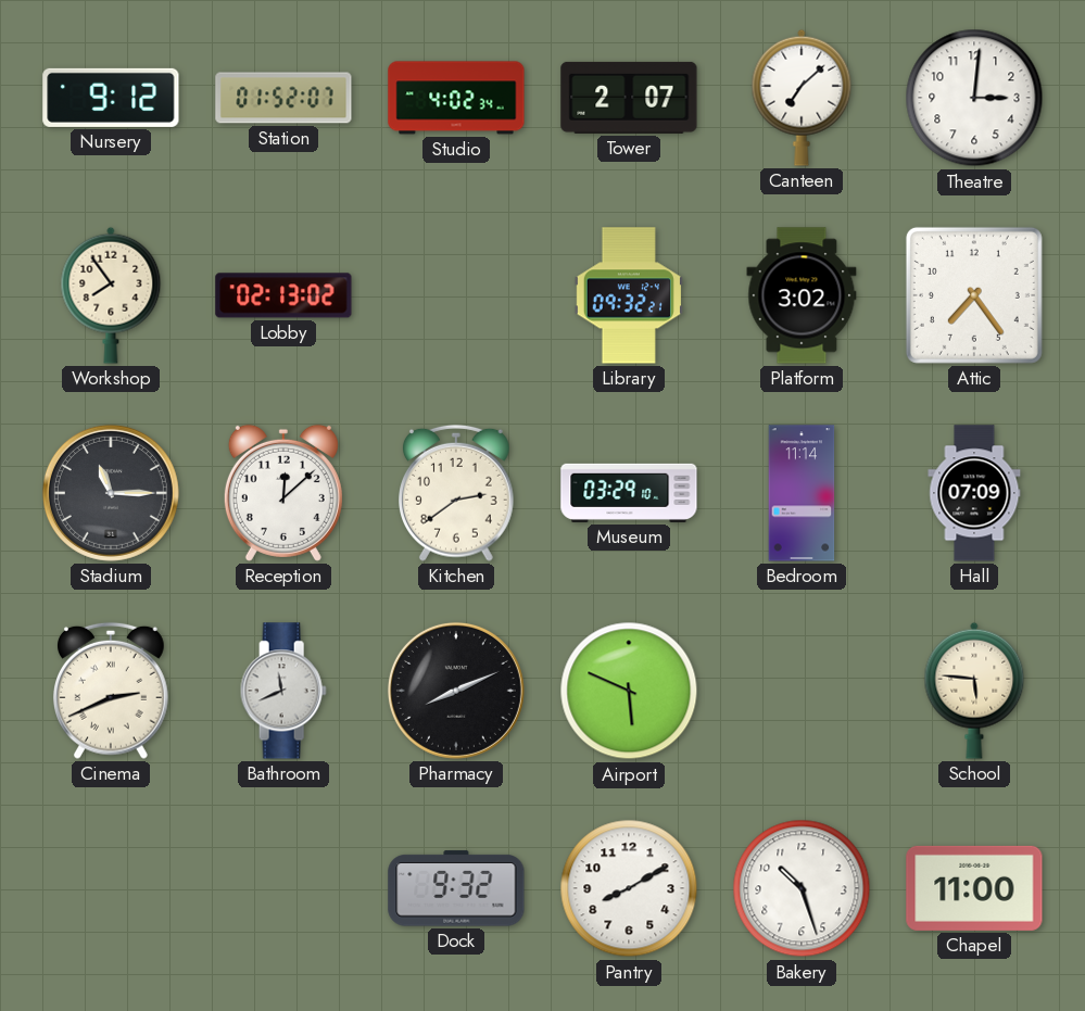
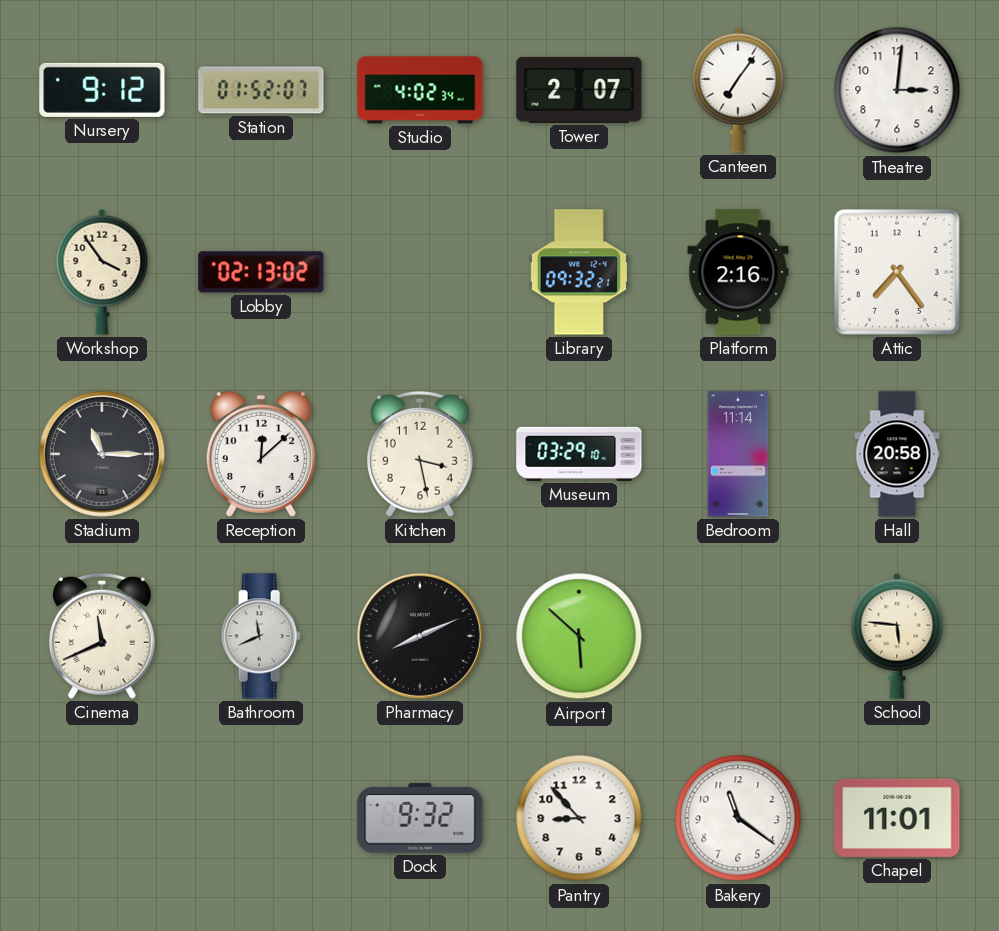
Canteen: 7:08 -> 7:06
Workshop: 7:54 -> 3:54
Platform: 3:02 -> 2:16
Kitchen: 2:39 -> 3:28
Hall: 07:09 -> 20:58
Cinema: 2:41 -> 11:41
Airport: 5:49 -> 5:52
Pantry: 8:10 -> 8:53
Bakery: 10:27 -> 11:21
Chapel: 11:00 -> 11:01
